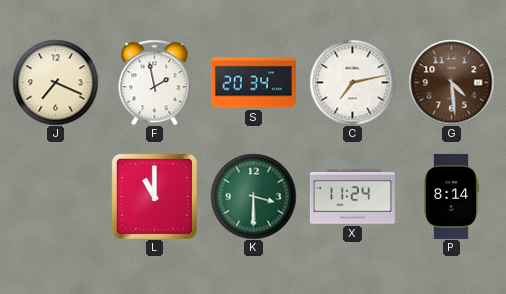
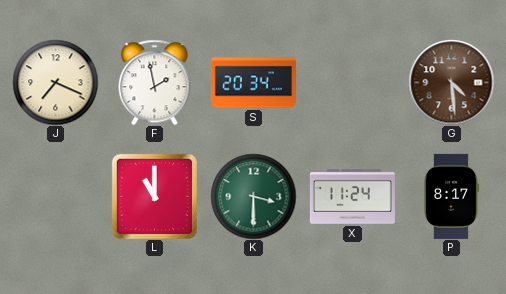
C: 7:13 -> none
P: 8:14 -> 8:17
